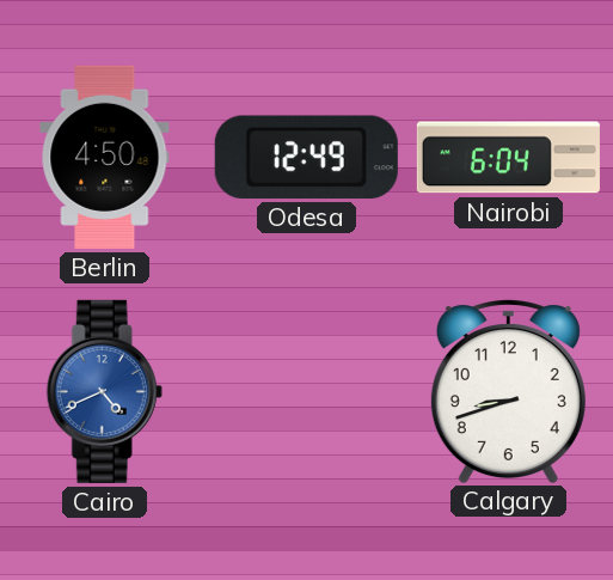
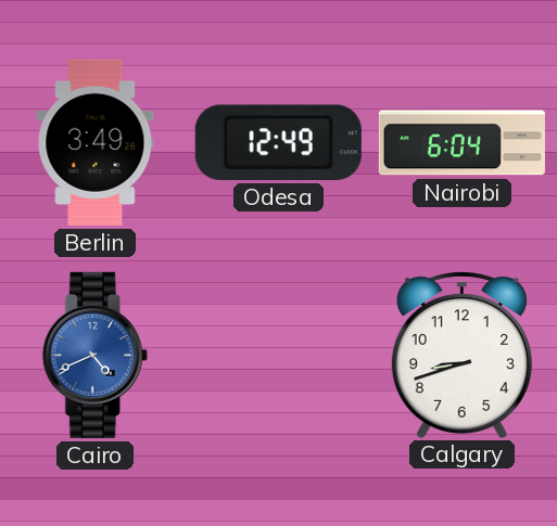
Berlin: 4:50 -> 3:49
